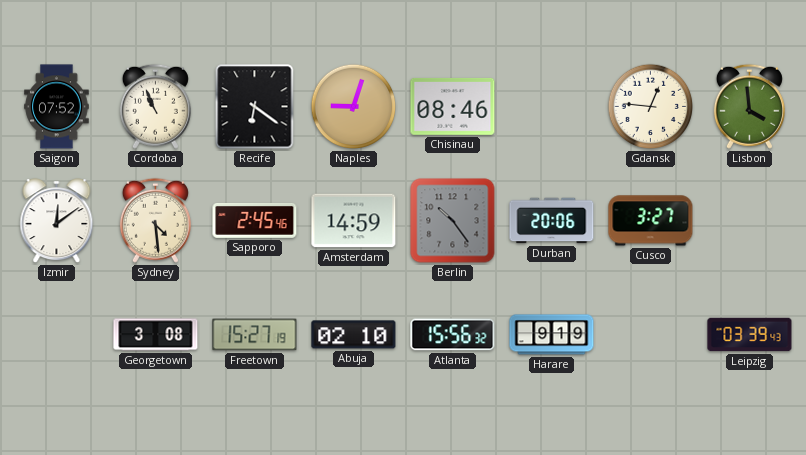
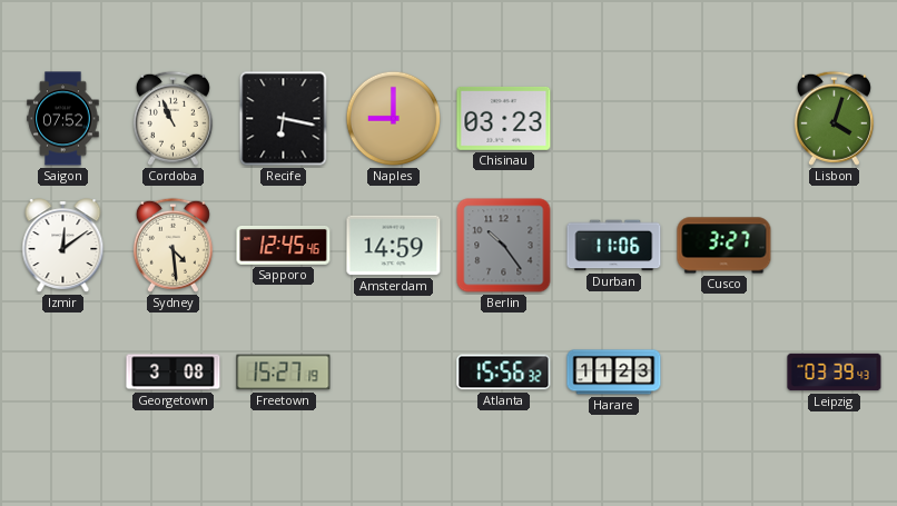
Recife: 6:21 -> 6:17
Naples: 9:03 -> 9:00
Chisinau: 08:46 -> 03:23
Gdansk: 12:46 -> none
Lisbon: 3:59 -> 4:03
Sapporo: 2:45 -> 12:45
Durban: 20:06 -> 11:06
Abuja: 02:10 -> none
Harare: 9:19 -> 11:23
